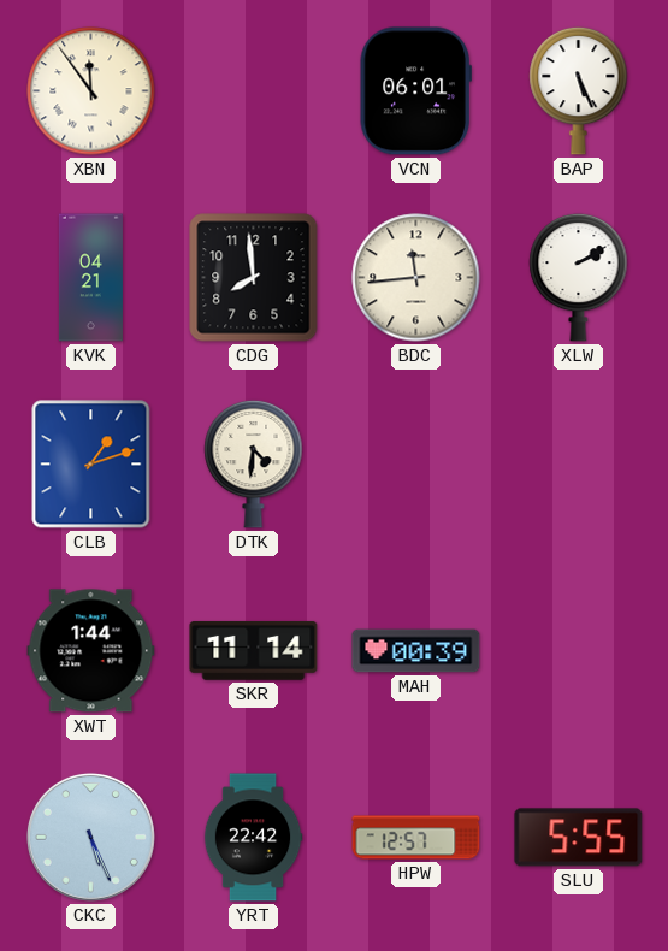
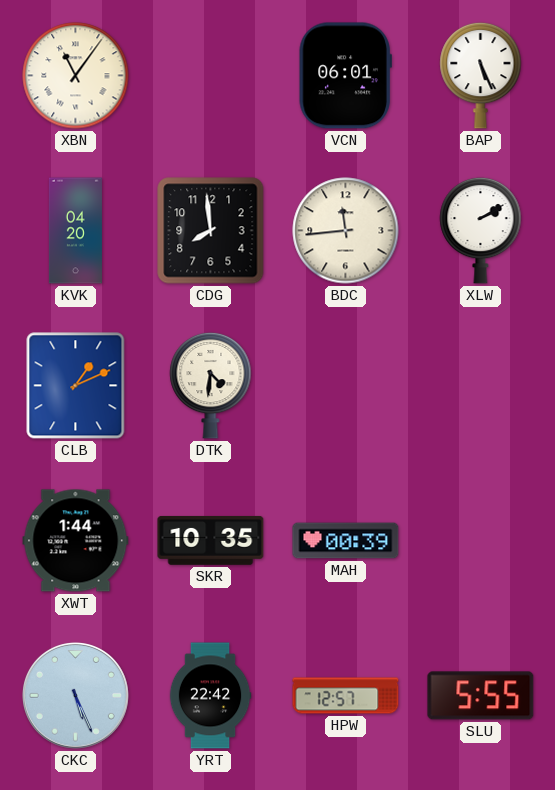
XBN: 11:54 -> 11:06
KVK: 04:21 -> 04:20
CLB: 1:12 -> 1:11
SKR: 11:14 -> 10:35
